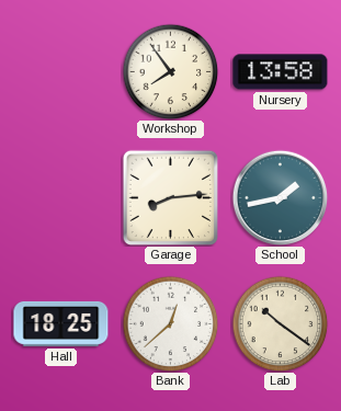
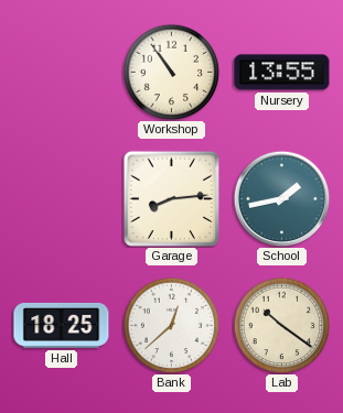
Workshop: 7:54 -> 10:54
Nursery: 13:58 -> 13:55
